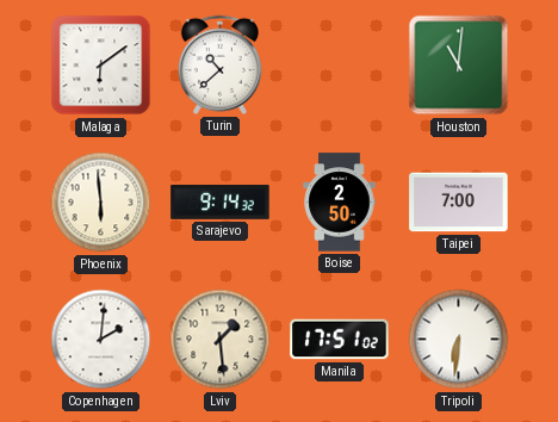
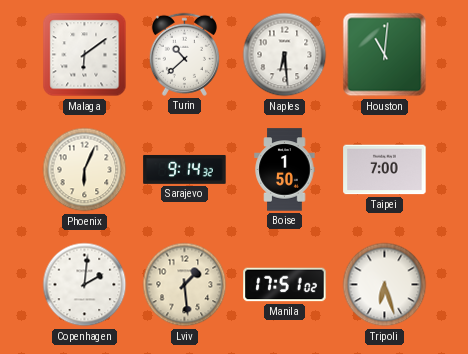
Naples: none -> 6:29
Phoenix: 5:59 -> 6:04
Boise: 2:50 -> 1:50
Tripoli: 6:31 -> 6:27
